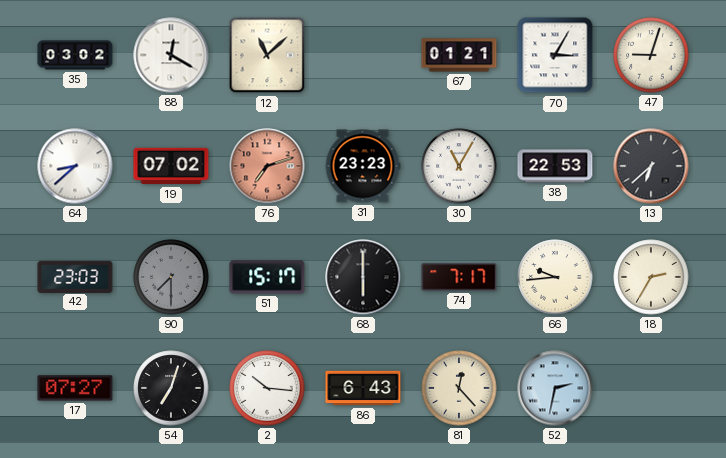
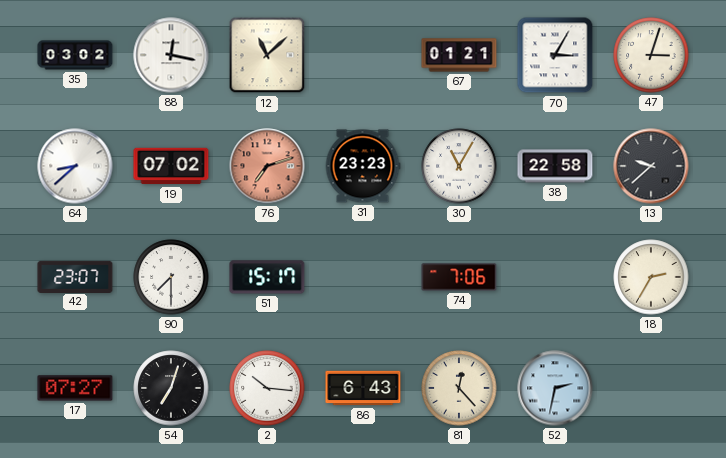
88: 12:20 -> 12:17
47: 9:03 -> 3:03
38: 22:53 -> 22:58
13: 6:38 -> 9:38
42: 23:03 -> 23:07
90 dial: grey -> white
68: 6:00 -> none
74: 7:17 -> 7:06
66: 9:44 -> none
